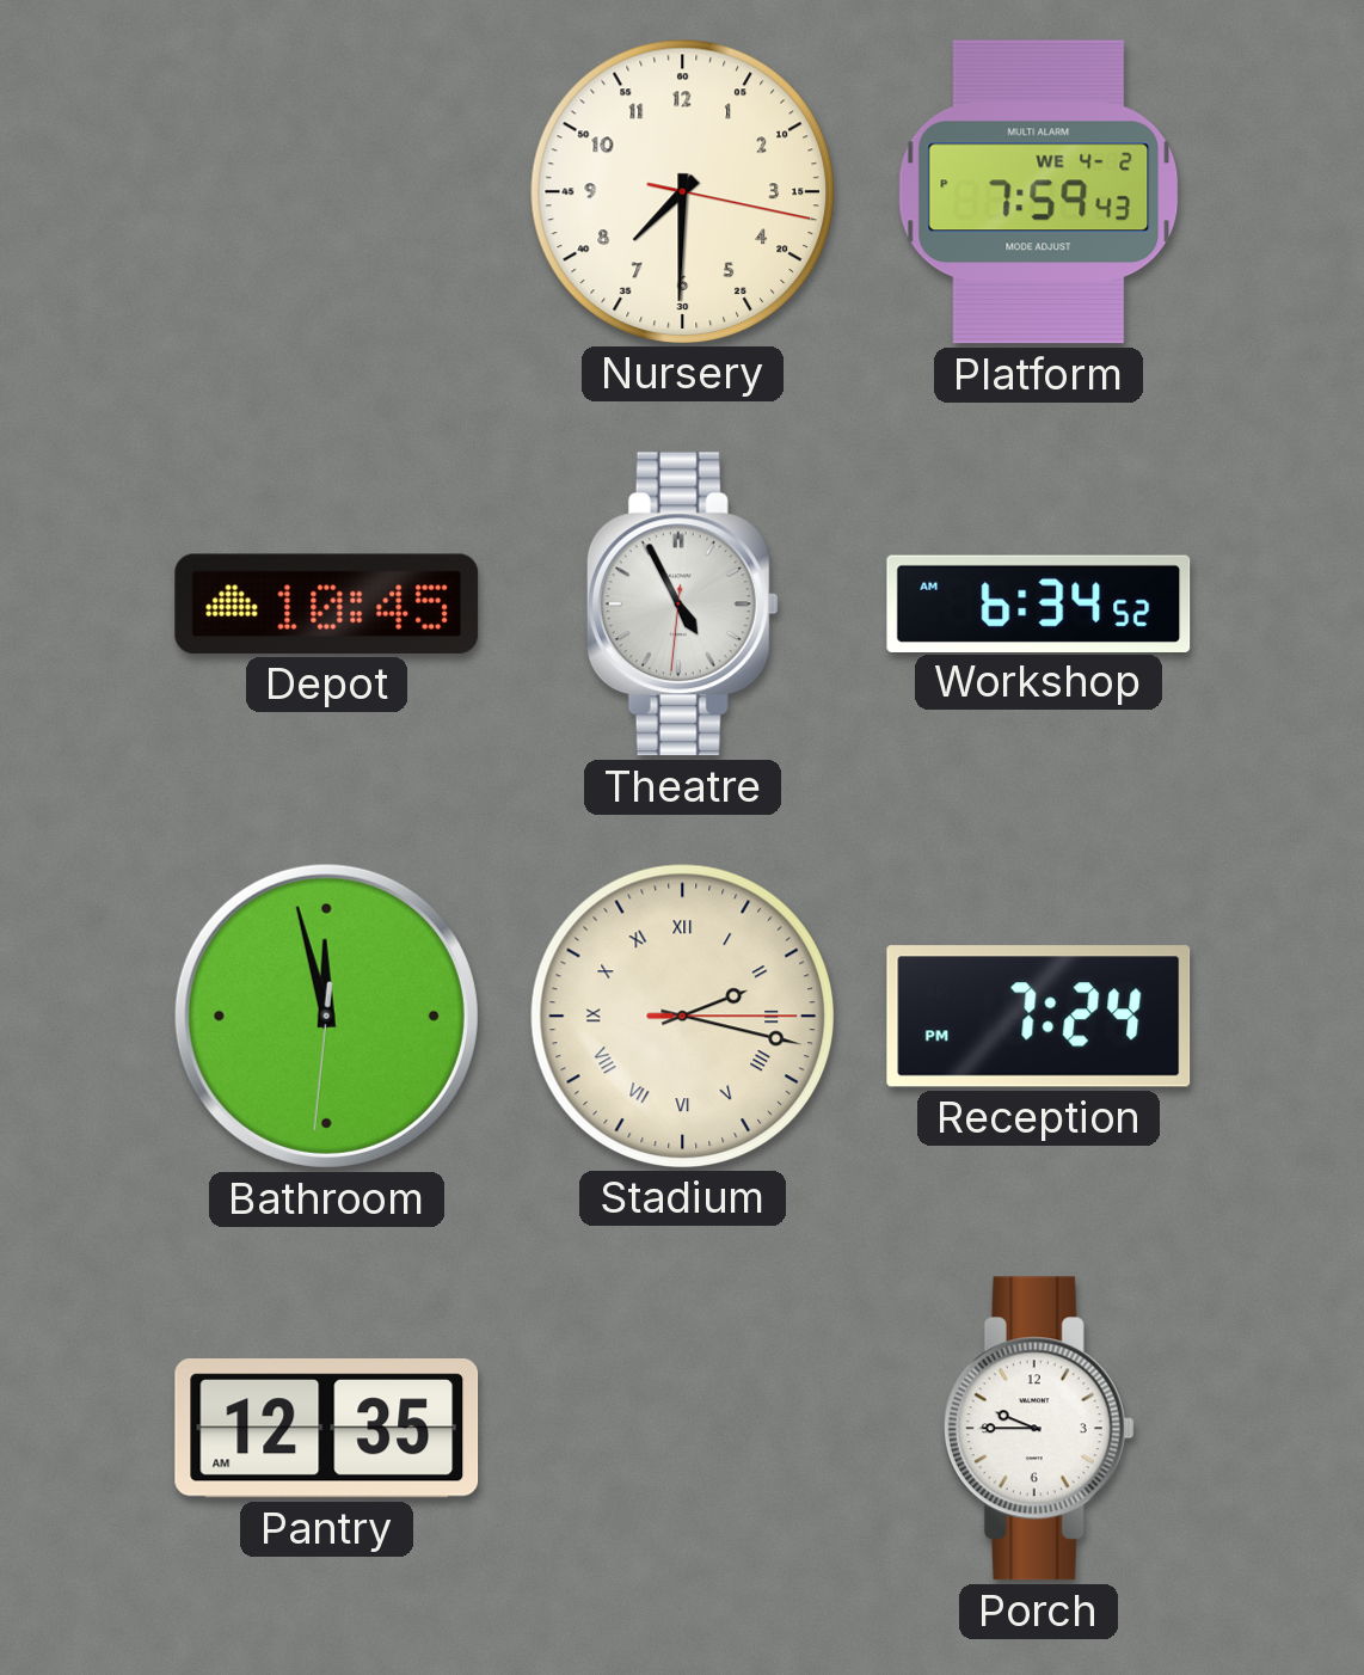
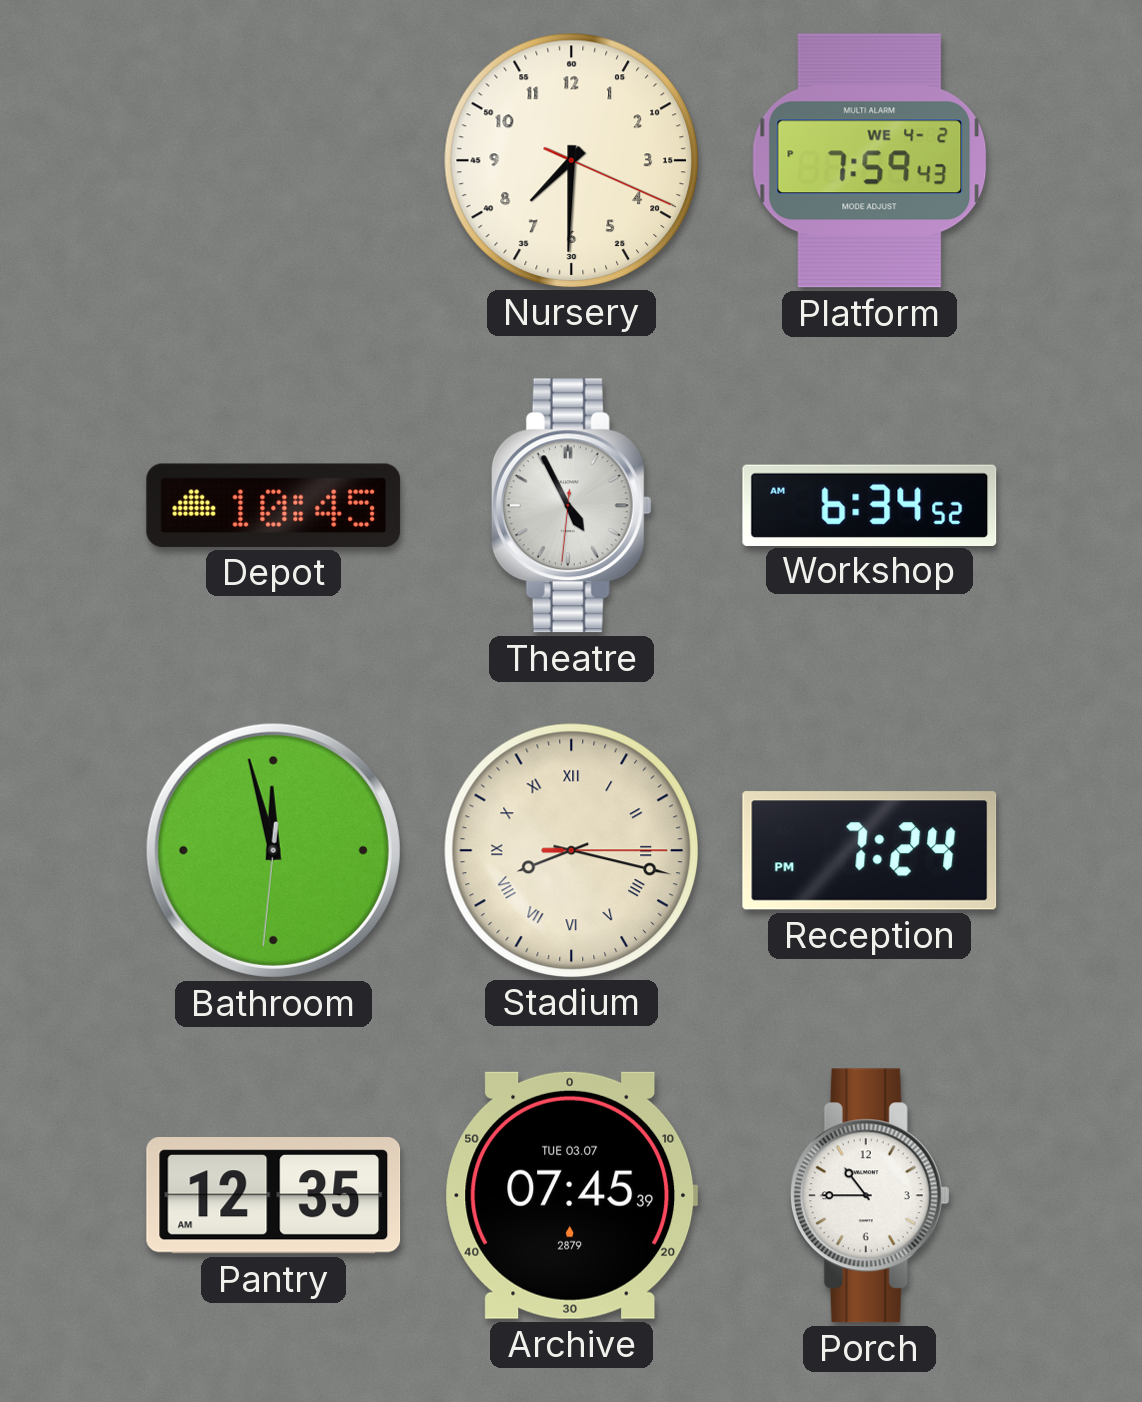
Nursery: 7:30:17 -> 7:30:19
Stadium: 2:17 -> 8:17
Archive: none -> 07:45
Porch: 9:45 -> 10:45
